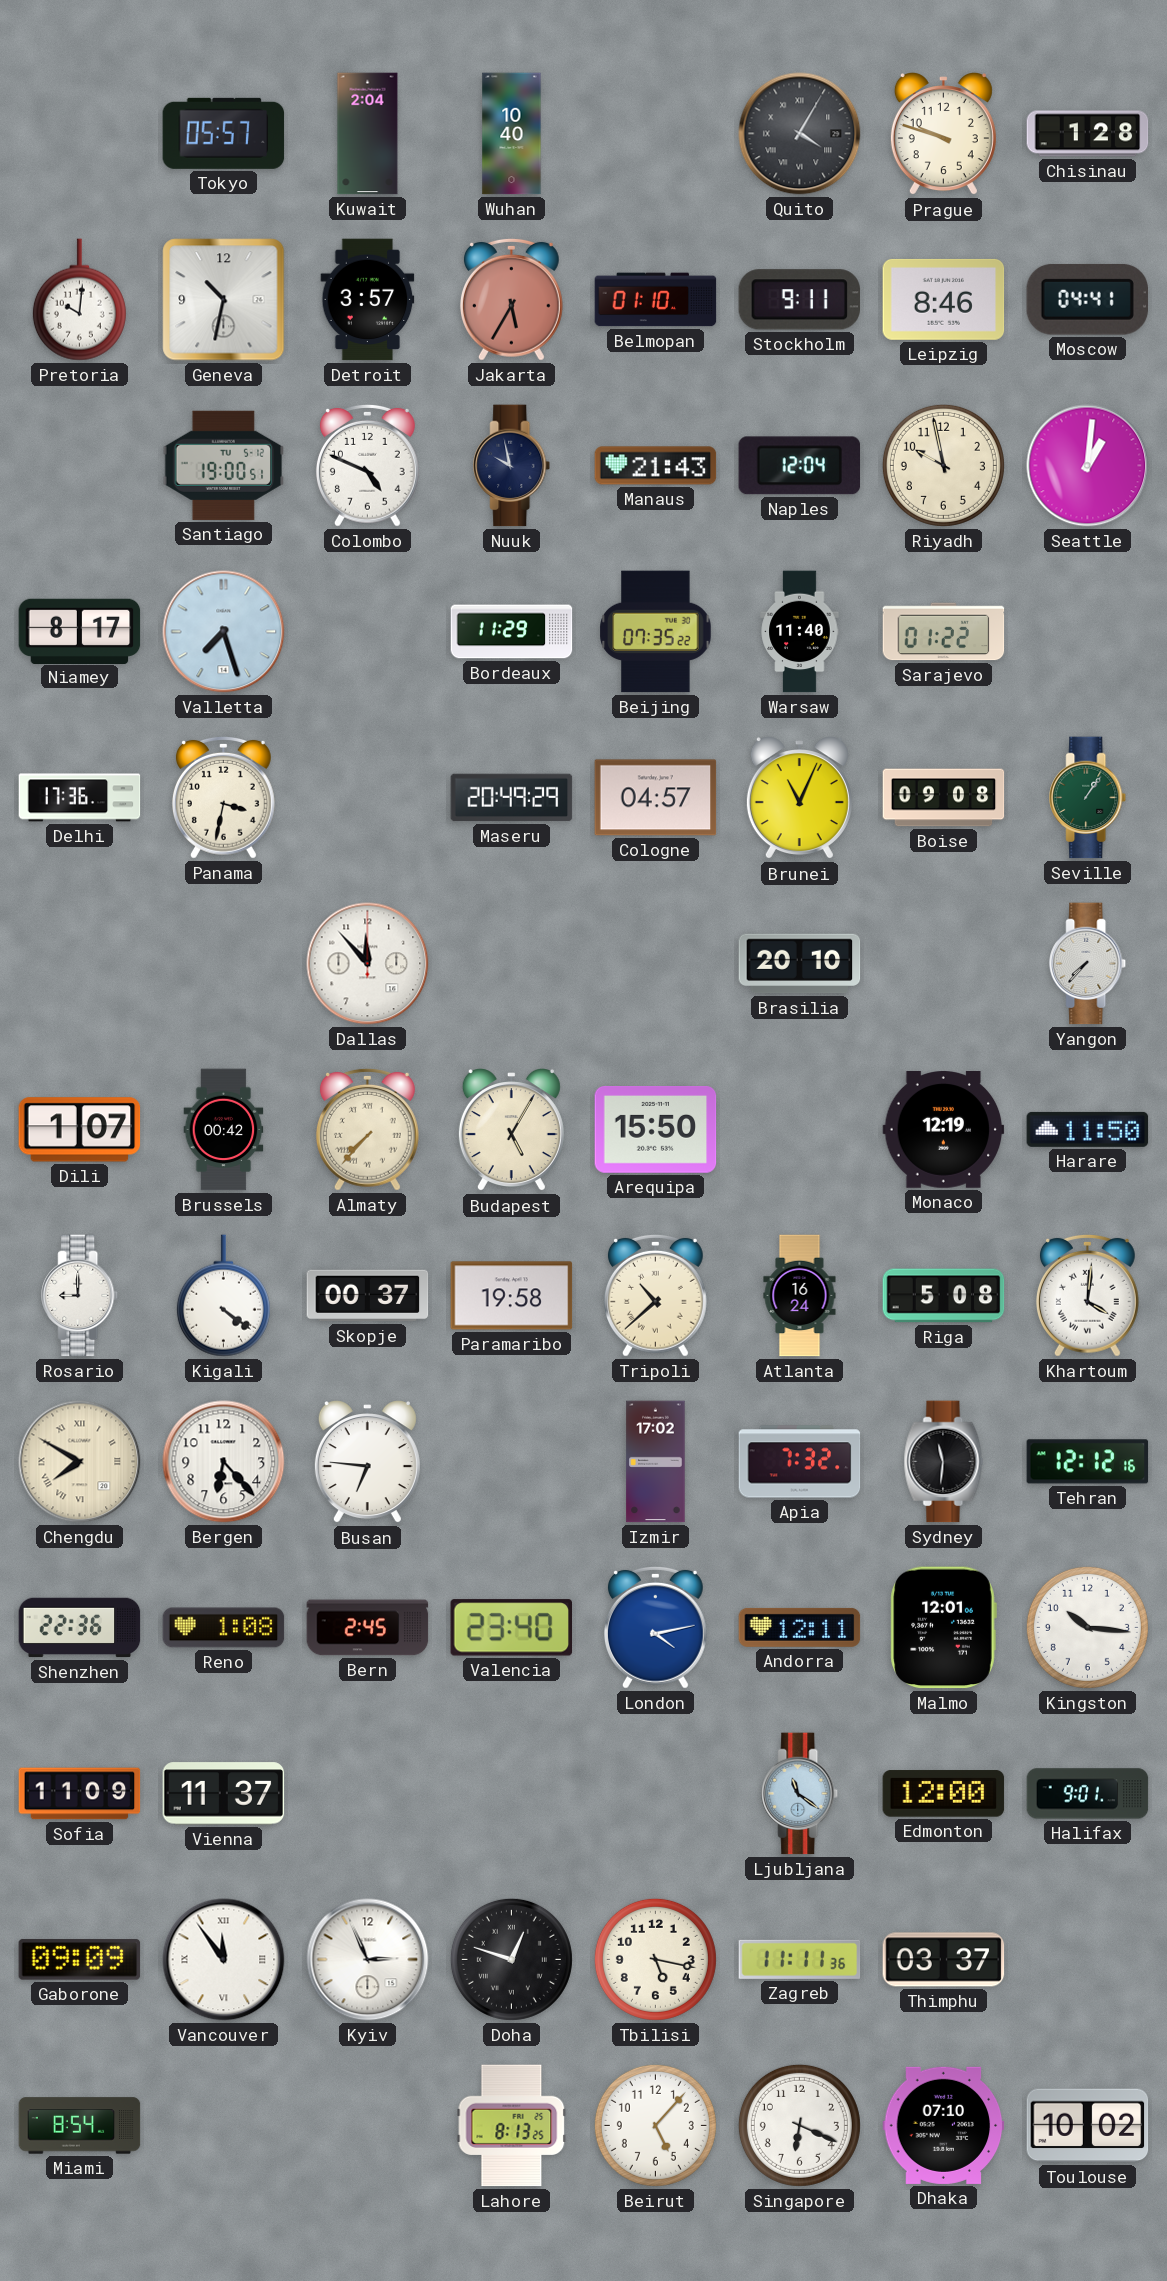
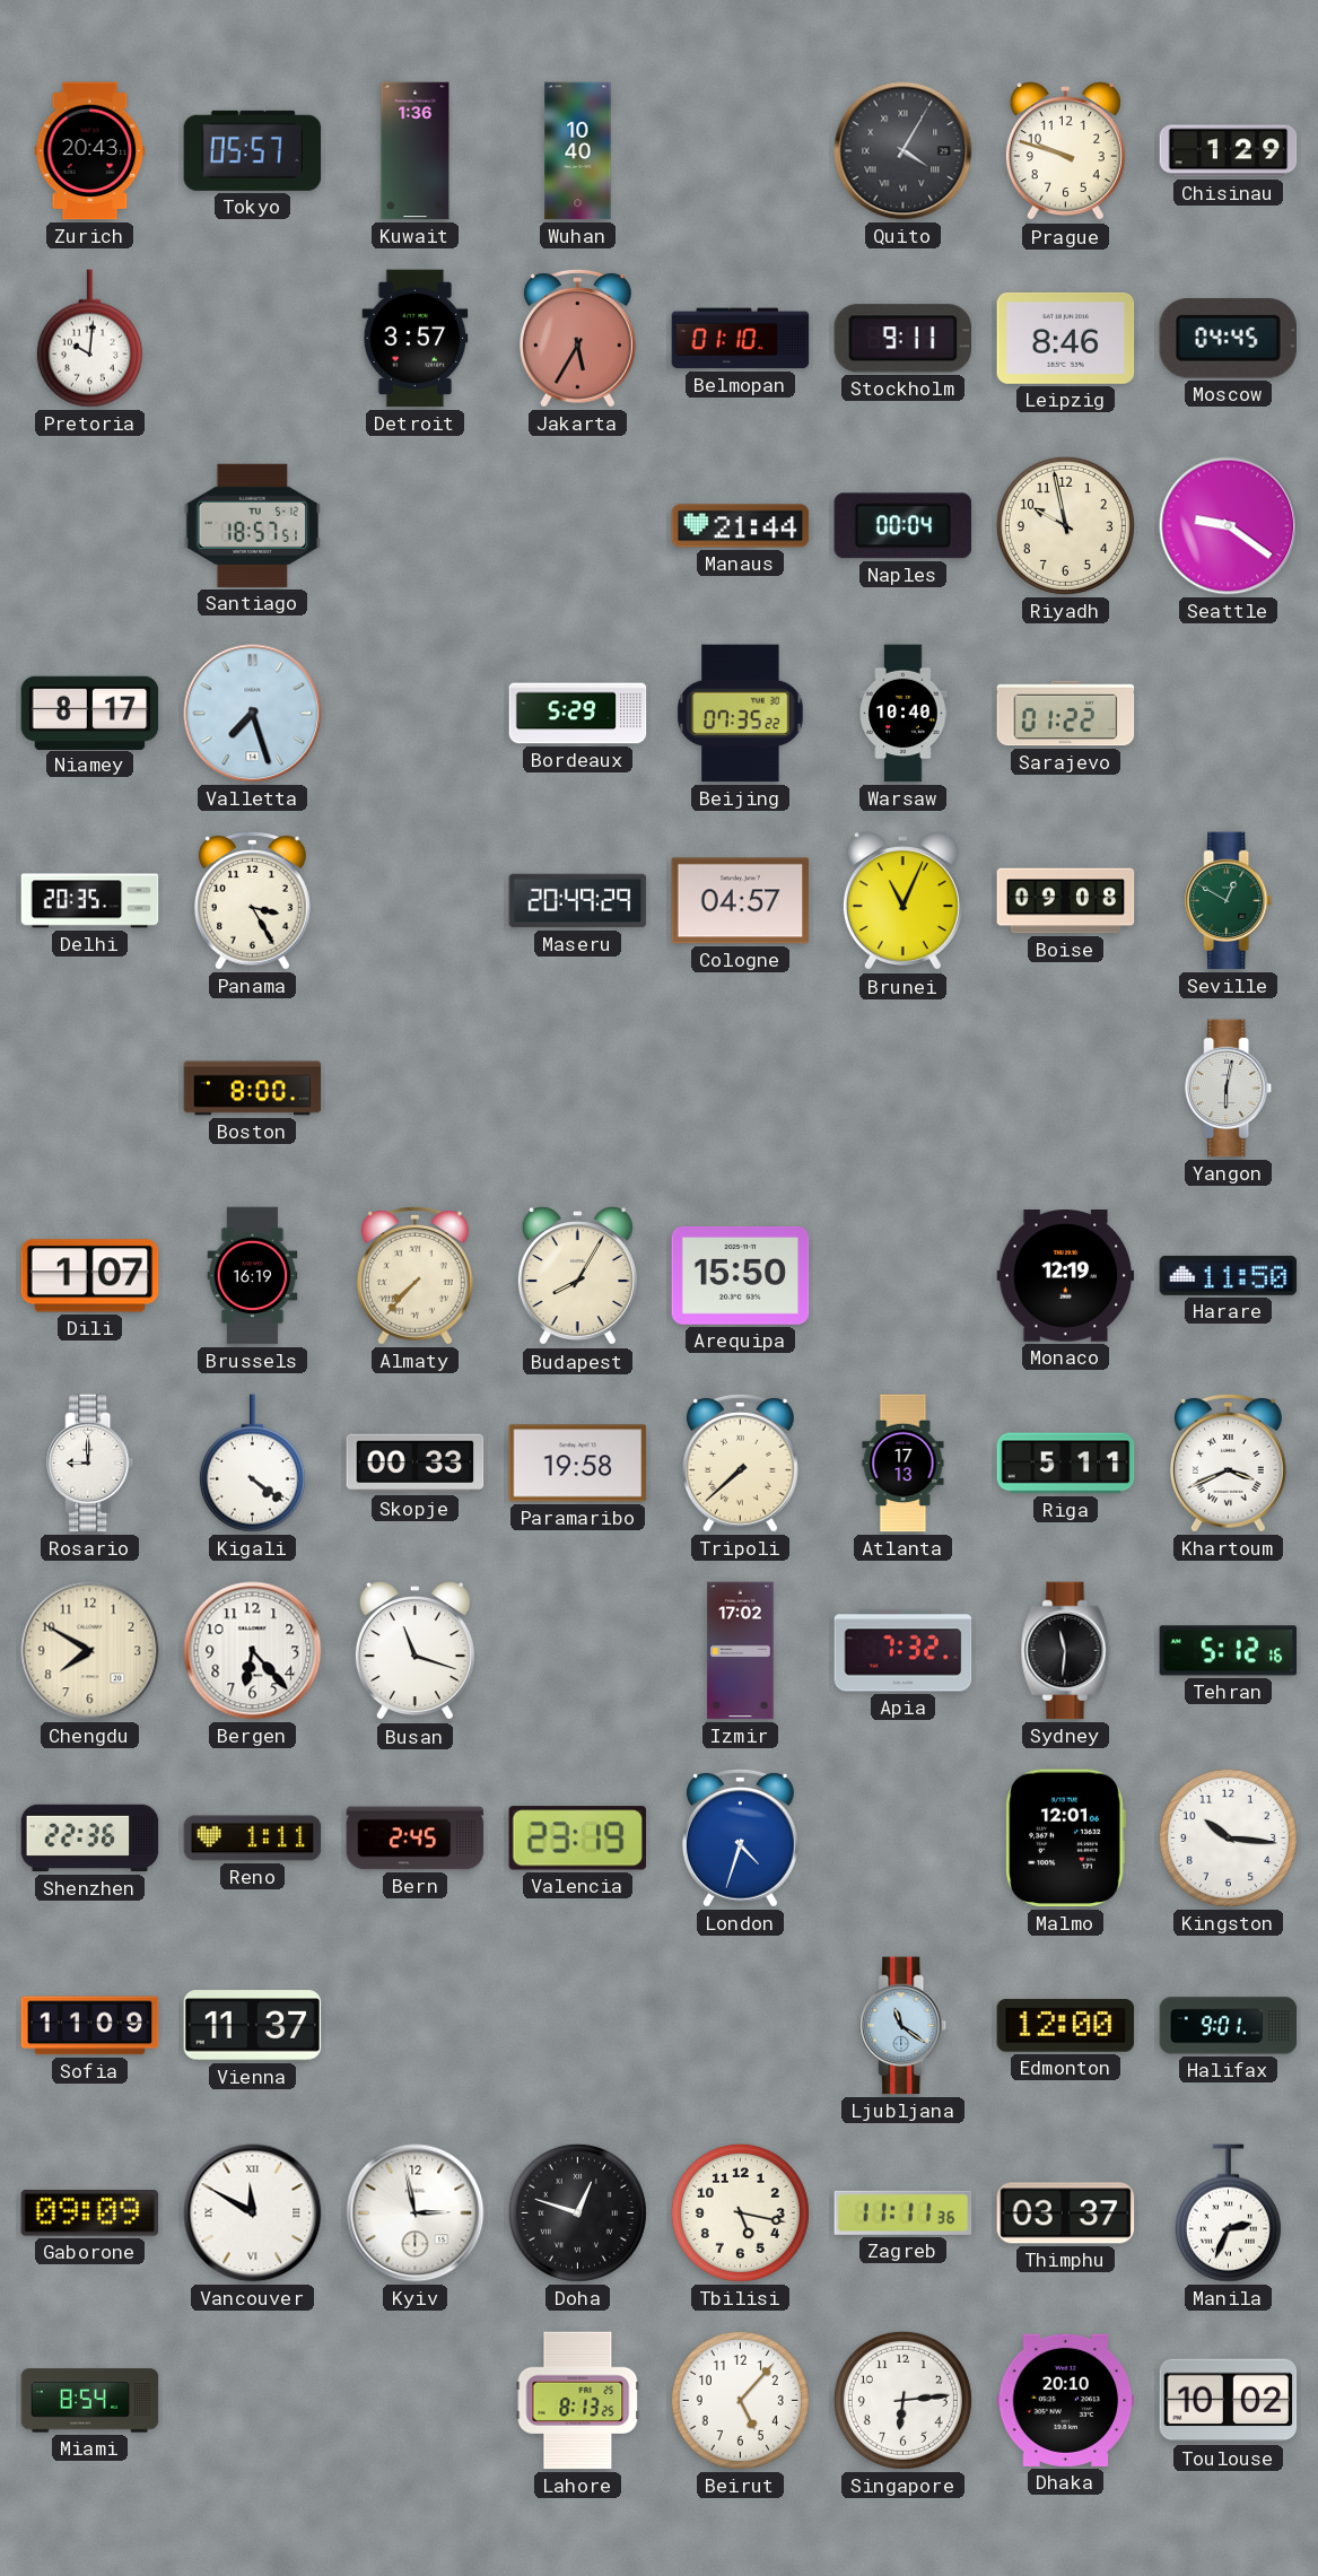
Zurich: none -> 20:43
Kuwait: 2:04 -> 1:36
Chisinau: 1:28 -> 1:29
Geneva: 10:32 -> none
Moscow: 04:41 -> 04:45
Santiago: 19:00 -> 18:57
Colombo: 4:49 -> none
Nuuk: 9:58 -> none
Manaus: 21:43 -> 21:44
Naples: 12:04 -> 00:04
Seattle: 1:01 -> 9:21
Bordeaux: 11:29 -> 5:29
Warsaw: 11:40 -> 10:40
Delhi: 17:36 -> 20:35
Panama: 3:32 -> 3:25
Seville: 1:06 -> 12:50
Boston: none -> 8:00
Dallas: 11:53 -> none
Brasilia: 20:10 -> none
Yangon: 7:37 -> 6:02
Brussels: 00:42 -> 16:19
Budapest: 5:05 -> 8:05
Skopje: 00:37 -> 00:33
Tripoli: 10:38 -> 7:38
Atlanta: 16:24 -> 17:13
Riga: 5:08 -> 5:11
Khartoum: 4:01 -> 3:41
Chengdu numerals: Roman -> Arabic
Busan: 6:46 -> 11:18
Tehran: 12:12 -> 5:12
Reno: 1:08 -> 1:11
Valencia: 23:40 -> 23:19
London: 4:13 -> 4:33
Andorra: 12:11 -> none
Vancouver: 11:54 -> 11:50
Kyiv: 2:56 -> 2:58
Manila: none -> 2:34
Singapore: 6:19 -> 6:14
Dhaka: 07:10 -> 20:10
